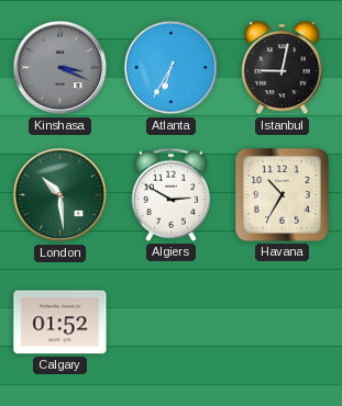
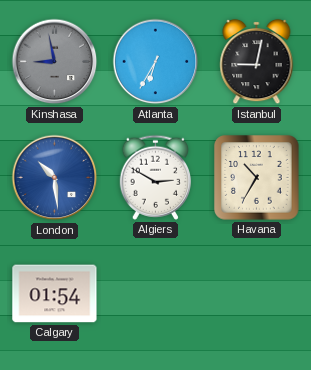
Kinshasa: 3:19 -> 8:58
London dial: green -> blue
Calgary: 01:52 -> 01:54
